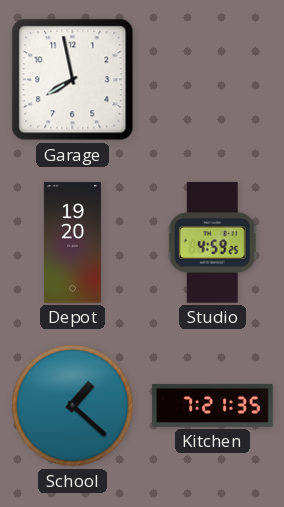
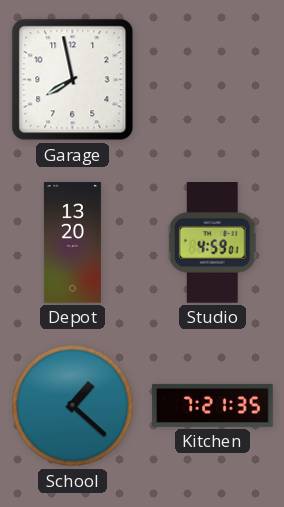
Depot: 19:20 -> 13:20
Studio: 4:59:25 -> 4:59:01
